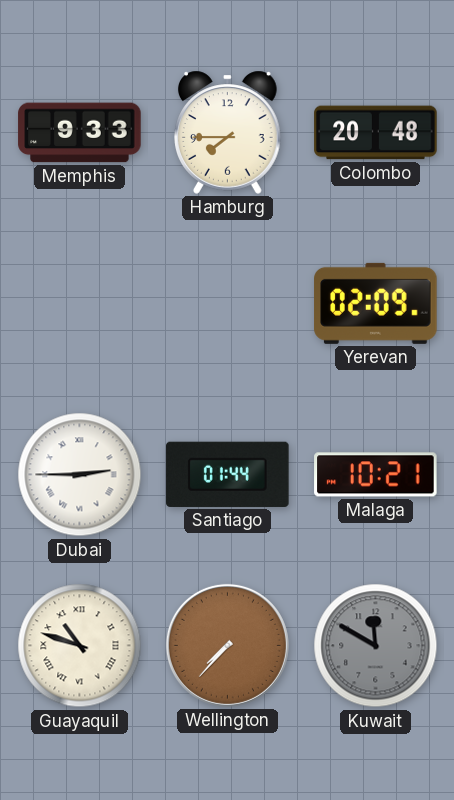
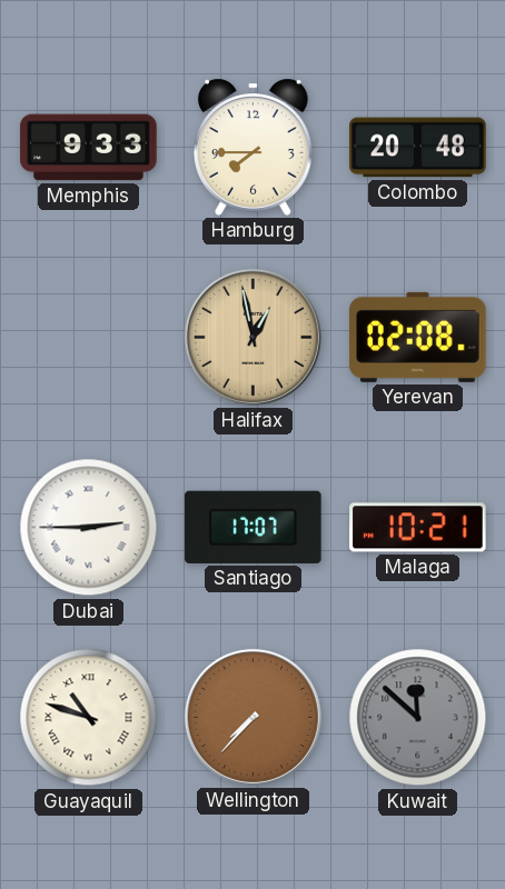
Halifax: none -> 12:58
Yerevan: 02:09 -> 02:08
Santiago: 01:44 -> 17:07
Kuwait: 11:50 -> 11:52
